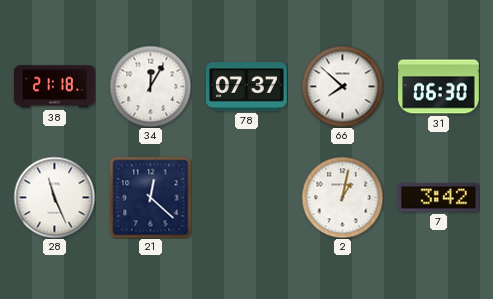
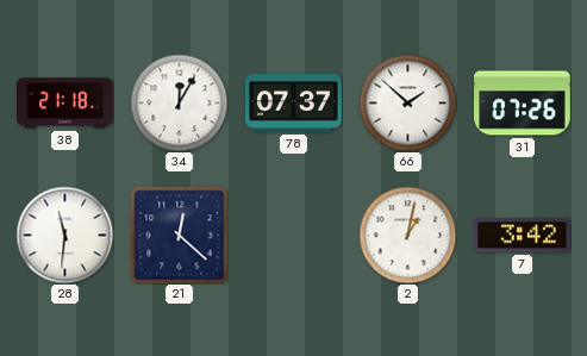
66: 7:52 -> 1:52
31: 06:30 -> 07:26
28: 11:26 -> 11:31
